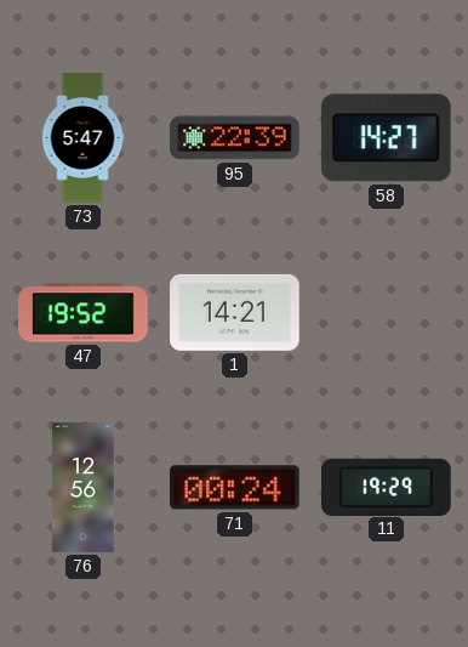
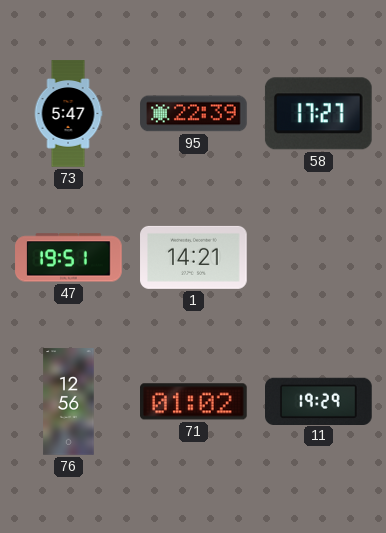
58: 14:27 -> 17:27
47: 19:52 -> 19:51
71: 00:24 -> 01:02
